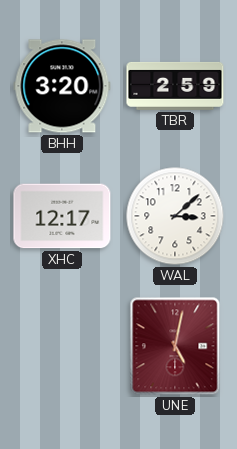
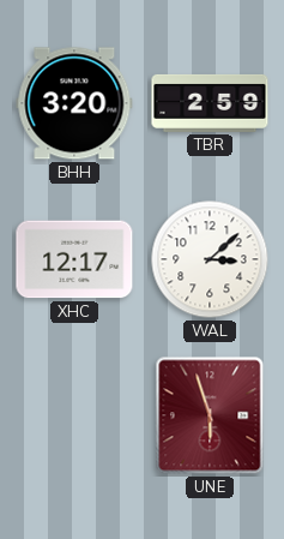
UNE: 5:02 -> 5:57
